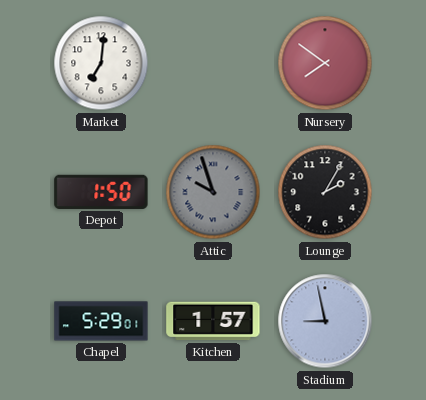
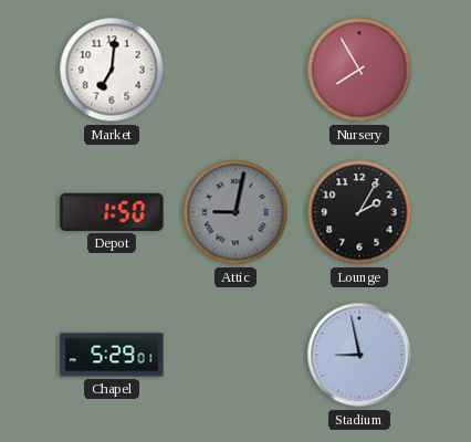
Nursery: 7:51 -> 7:55
Attic: 9:57 -> 9:02
Kitchen: 1:57 -> none
